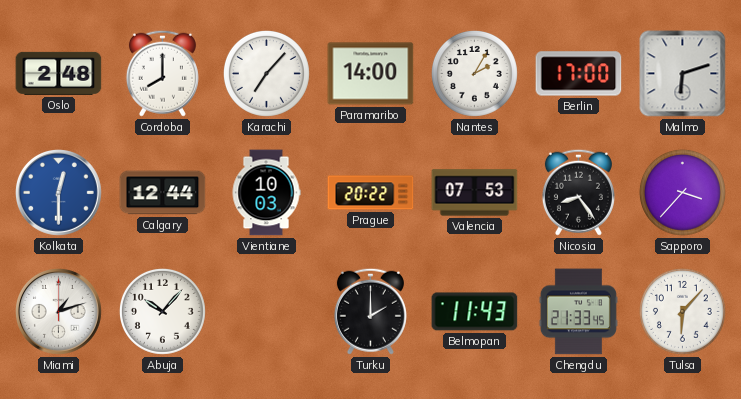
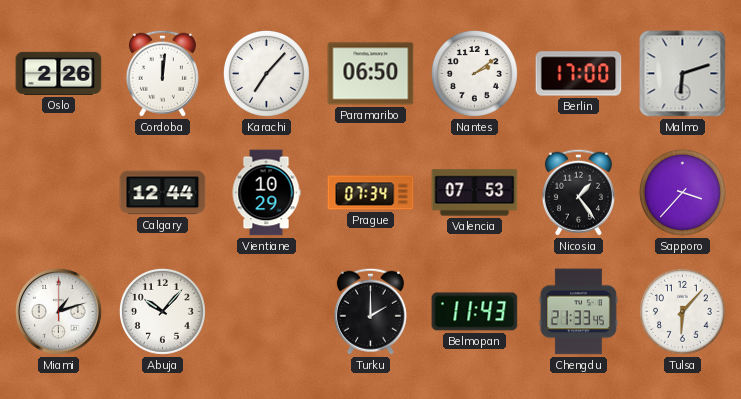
Oslo: 2:48 -> 2:26
Cordoba: 8:00 -> 12:01
Paramaribo: 14:00 -> 06:50
Nantes: 2:05 -> 2:09
Kolkata: 12:30 -> none
Vientiane: 10:03 -> 10:29
Prague: 20:22 -> 07:34
Nicosia: 8:24 -> 1:24
